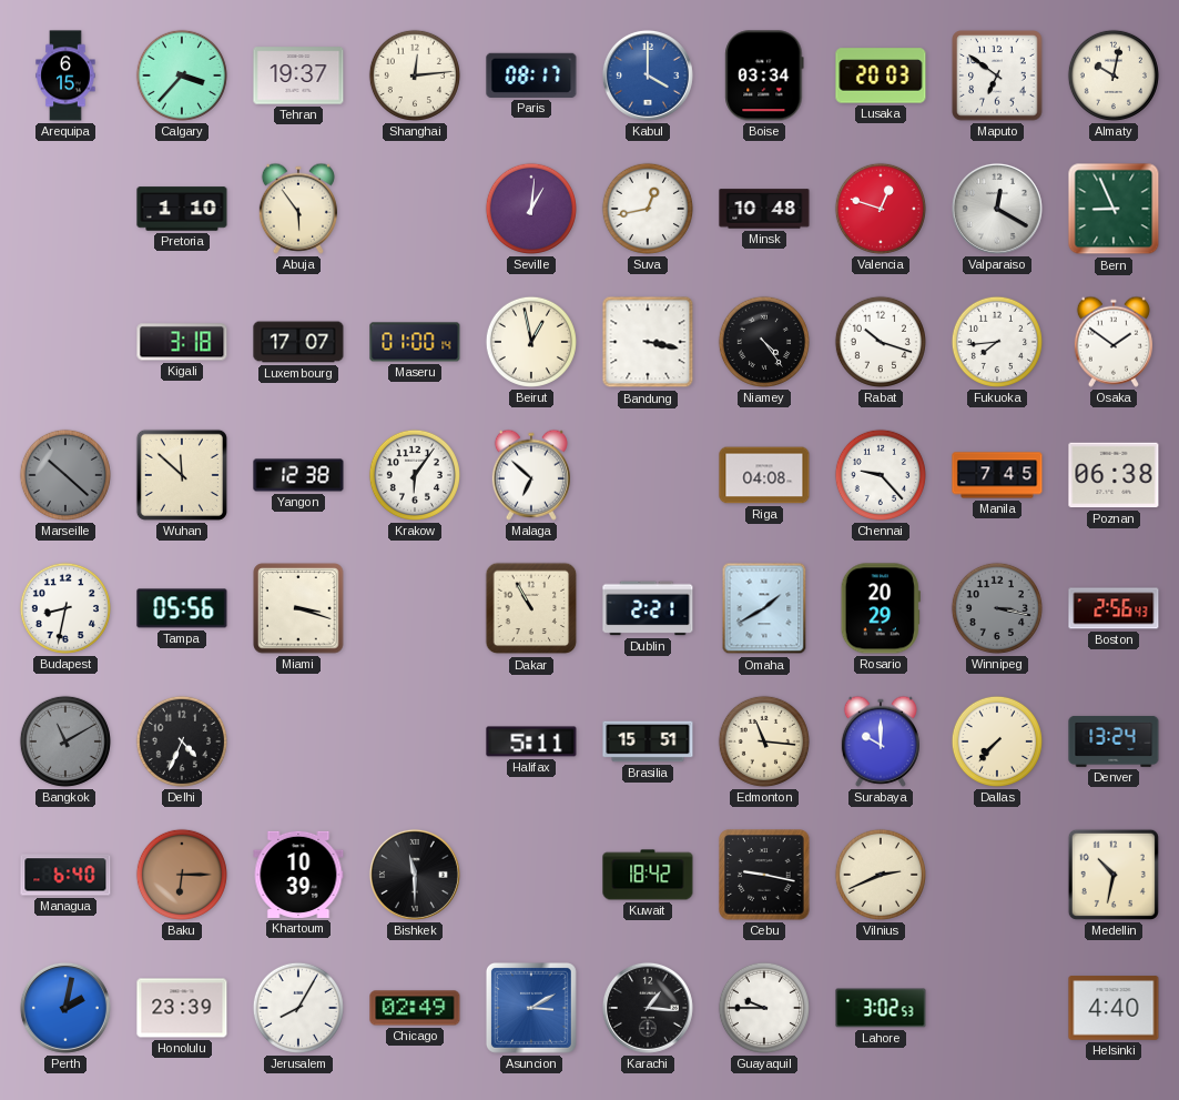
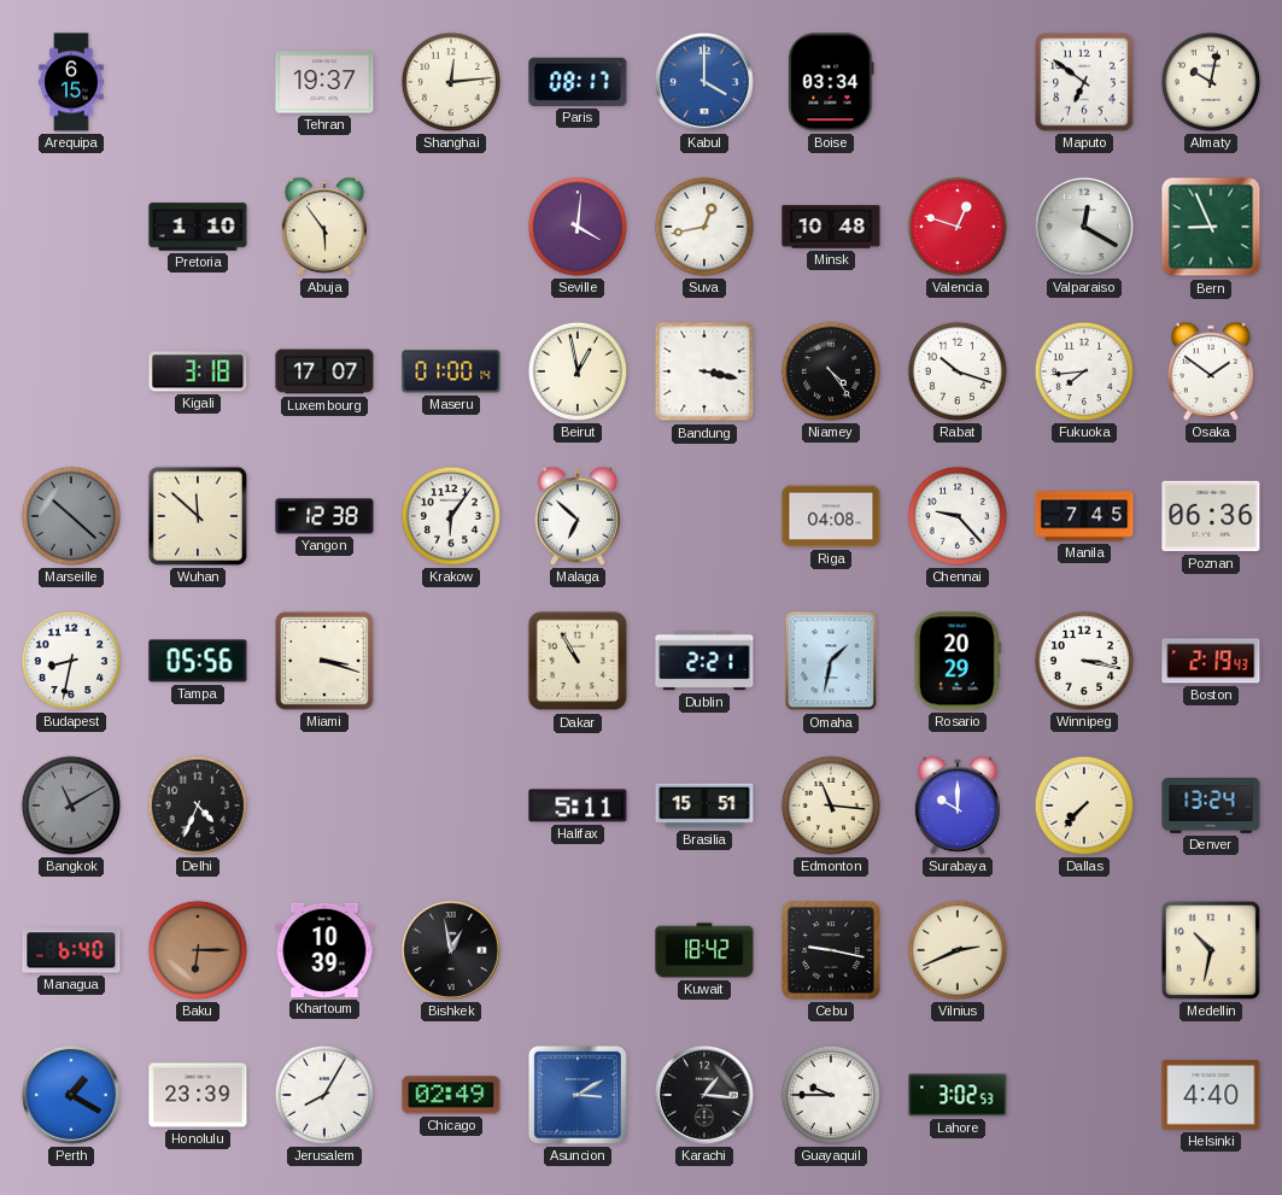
Calgary: 3:37 -> none
Lusaka: 20:03 -> none
Seville: 1:01 -> 4:01
Poznan: 06:38 -> 06:36
Omaha: 1:40 -> 1:32
Winnipeg dial: grey -> white
Boston: 2:56 -> 2:19
Bishkek: 11:30 -> 12:58
Perth: 2:02 -> 1:20
